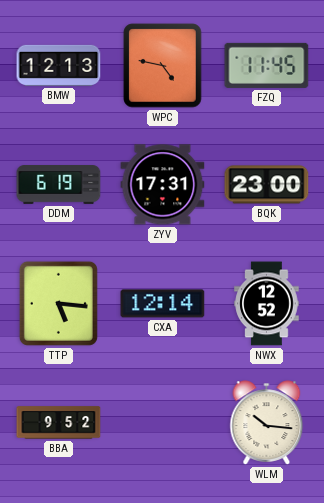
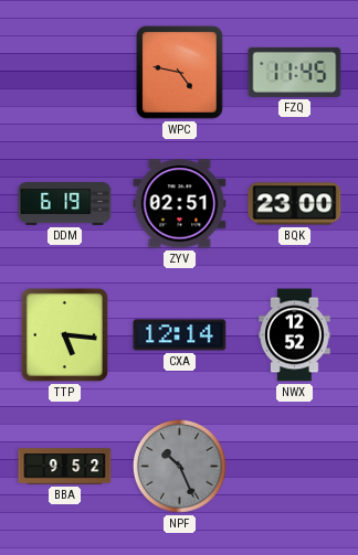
BMW: 12:13 -> none
ZYV: 17:31 -> 02:51
NPF: none -> 10:26
WLM: 10:16 -> none
